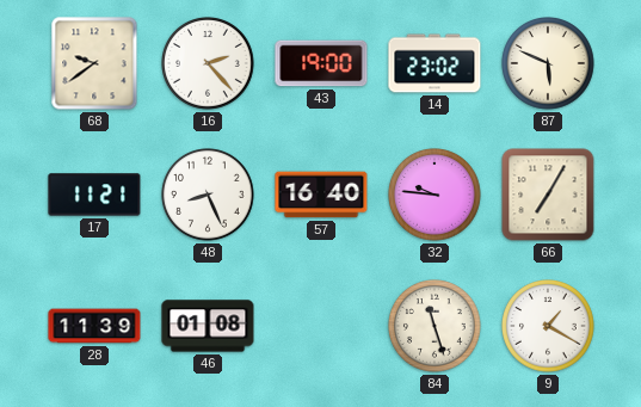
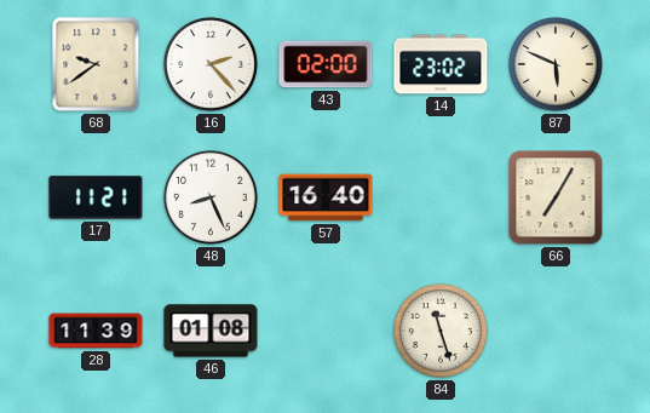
43: 19:00 -> 02:00
32: 9:46 -> none
9: 1:20 -> none
